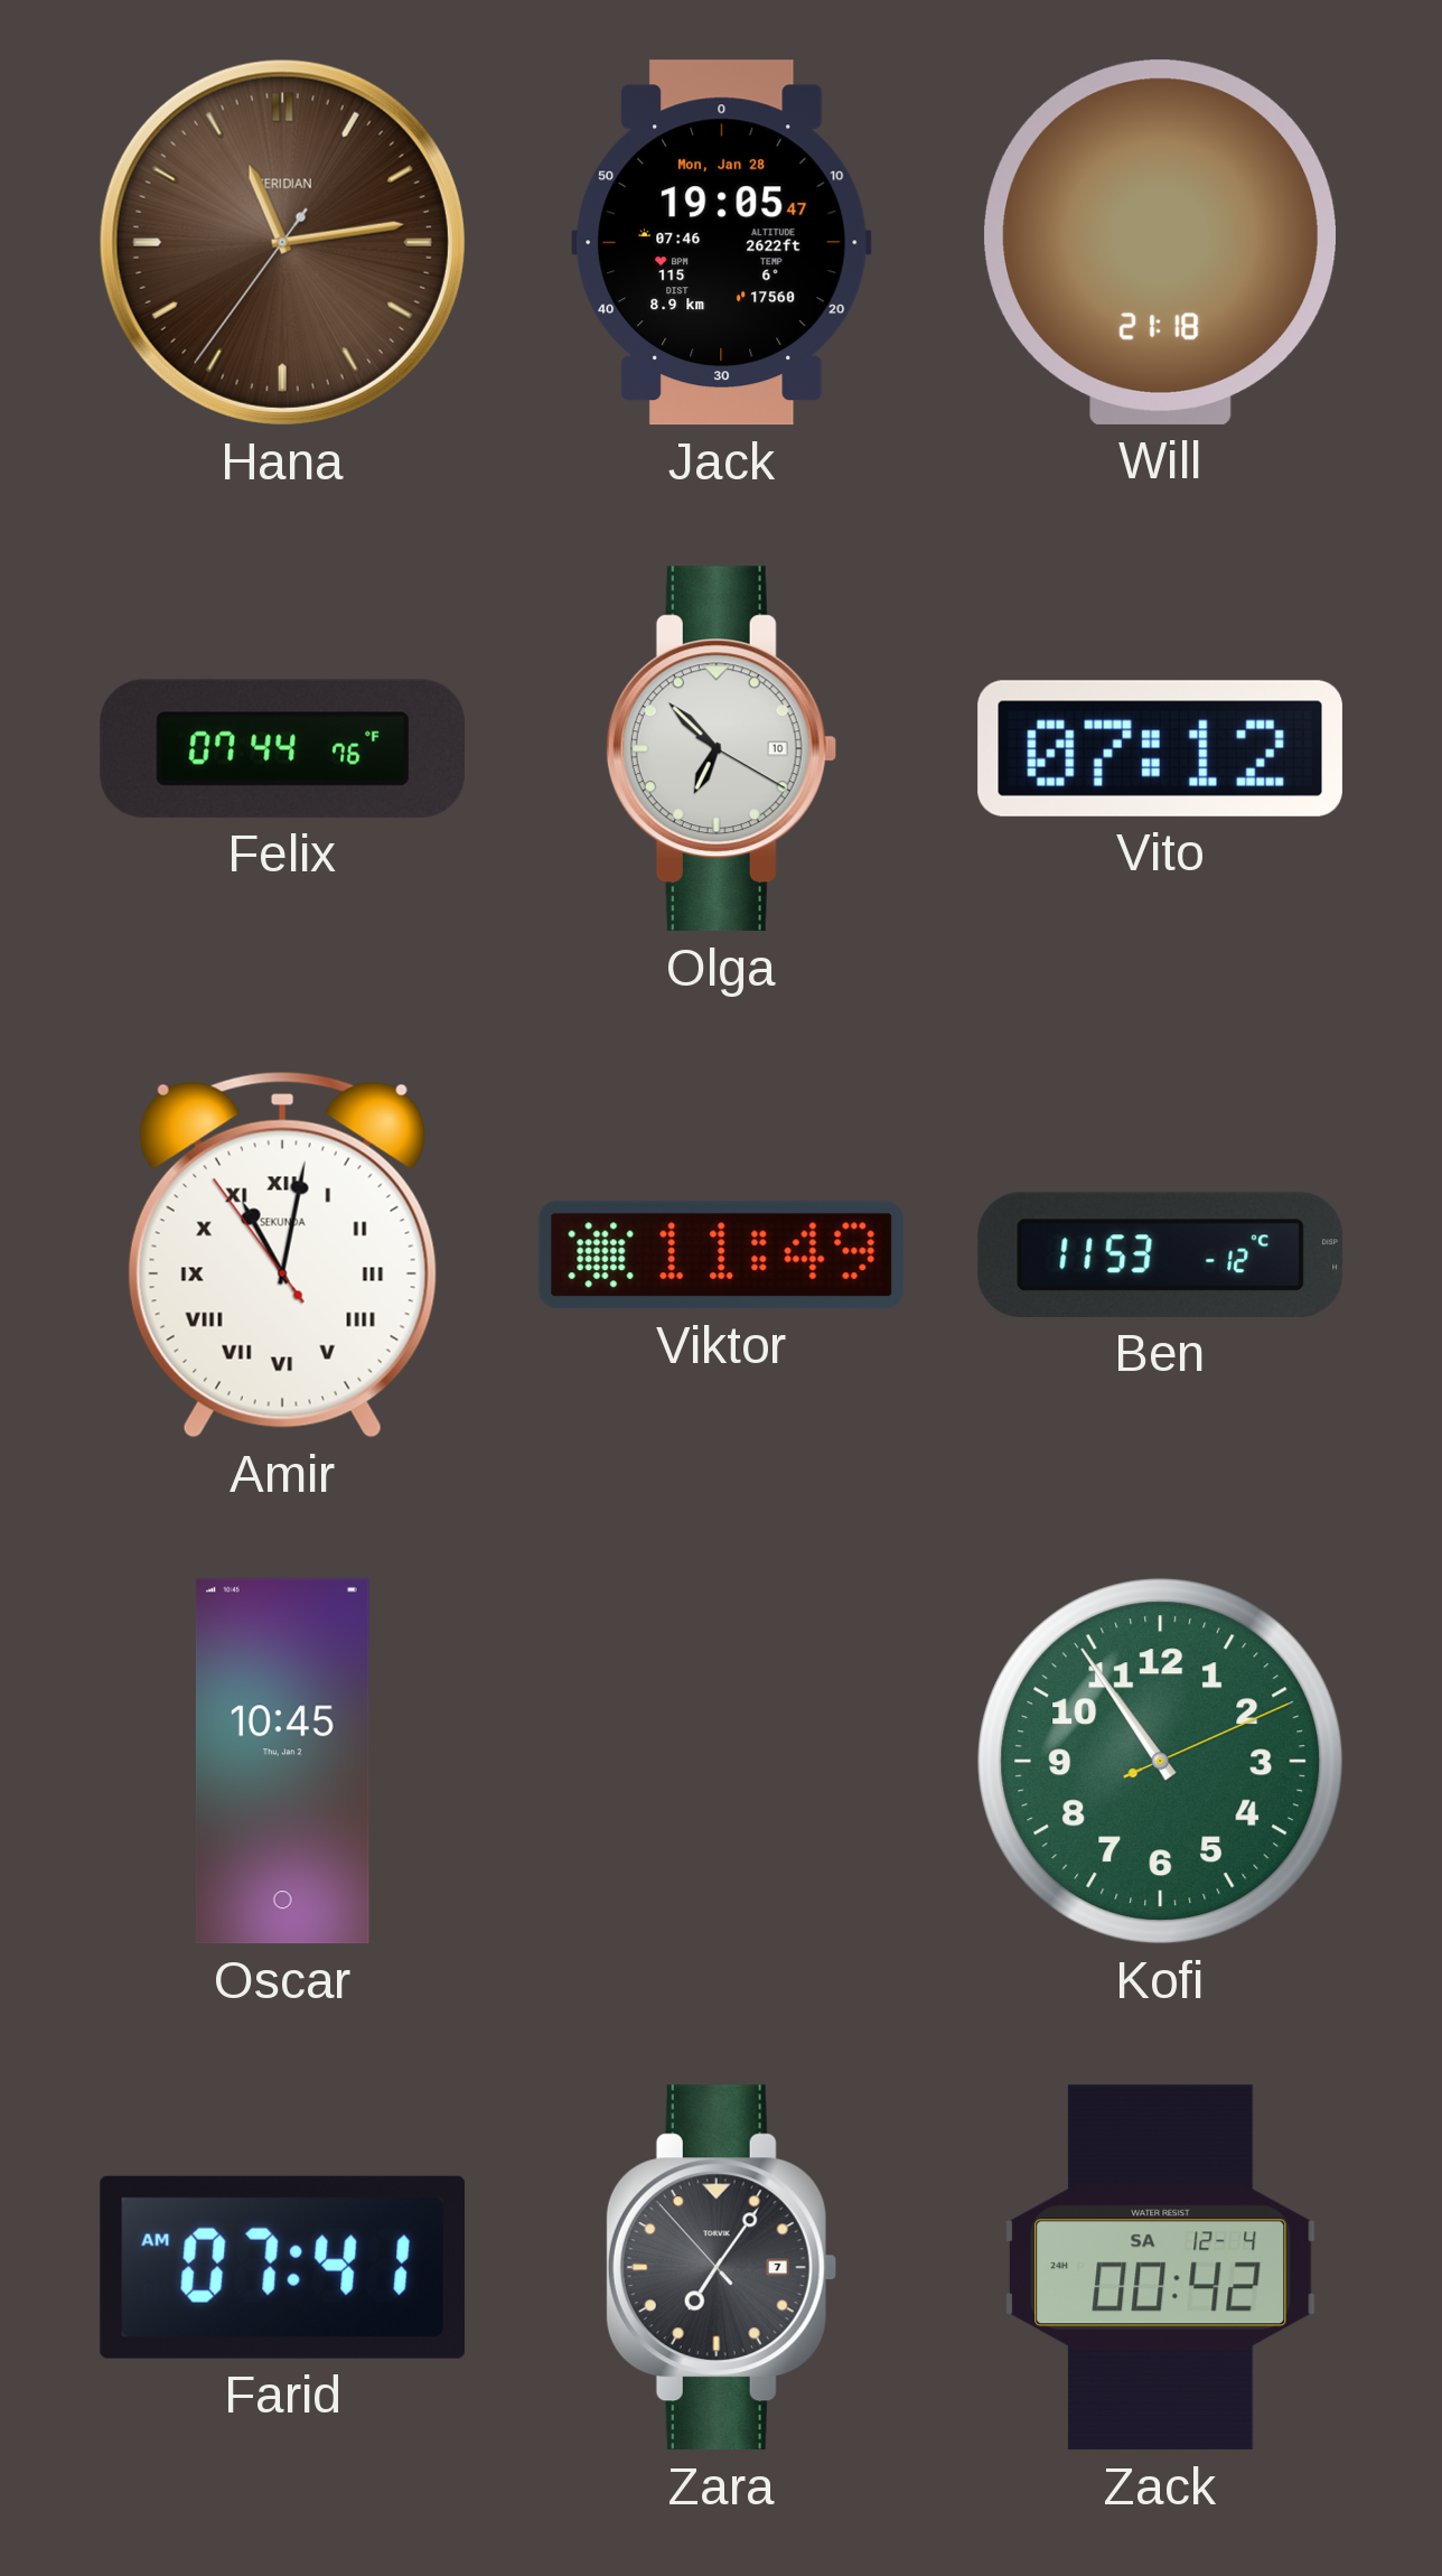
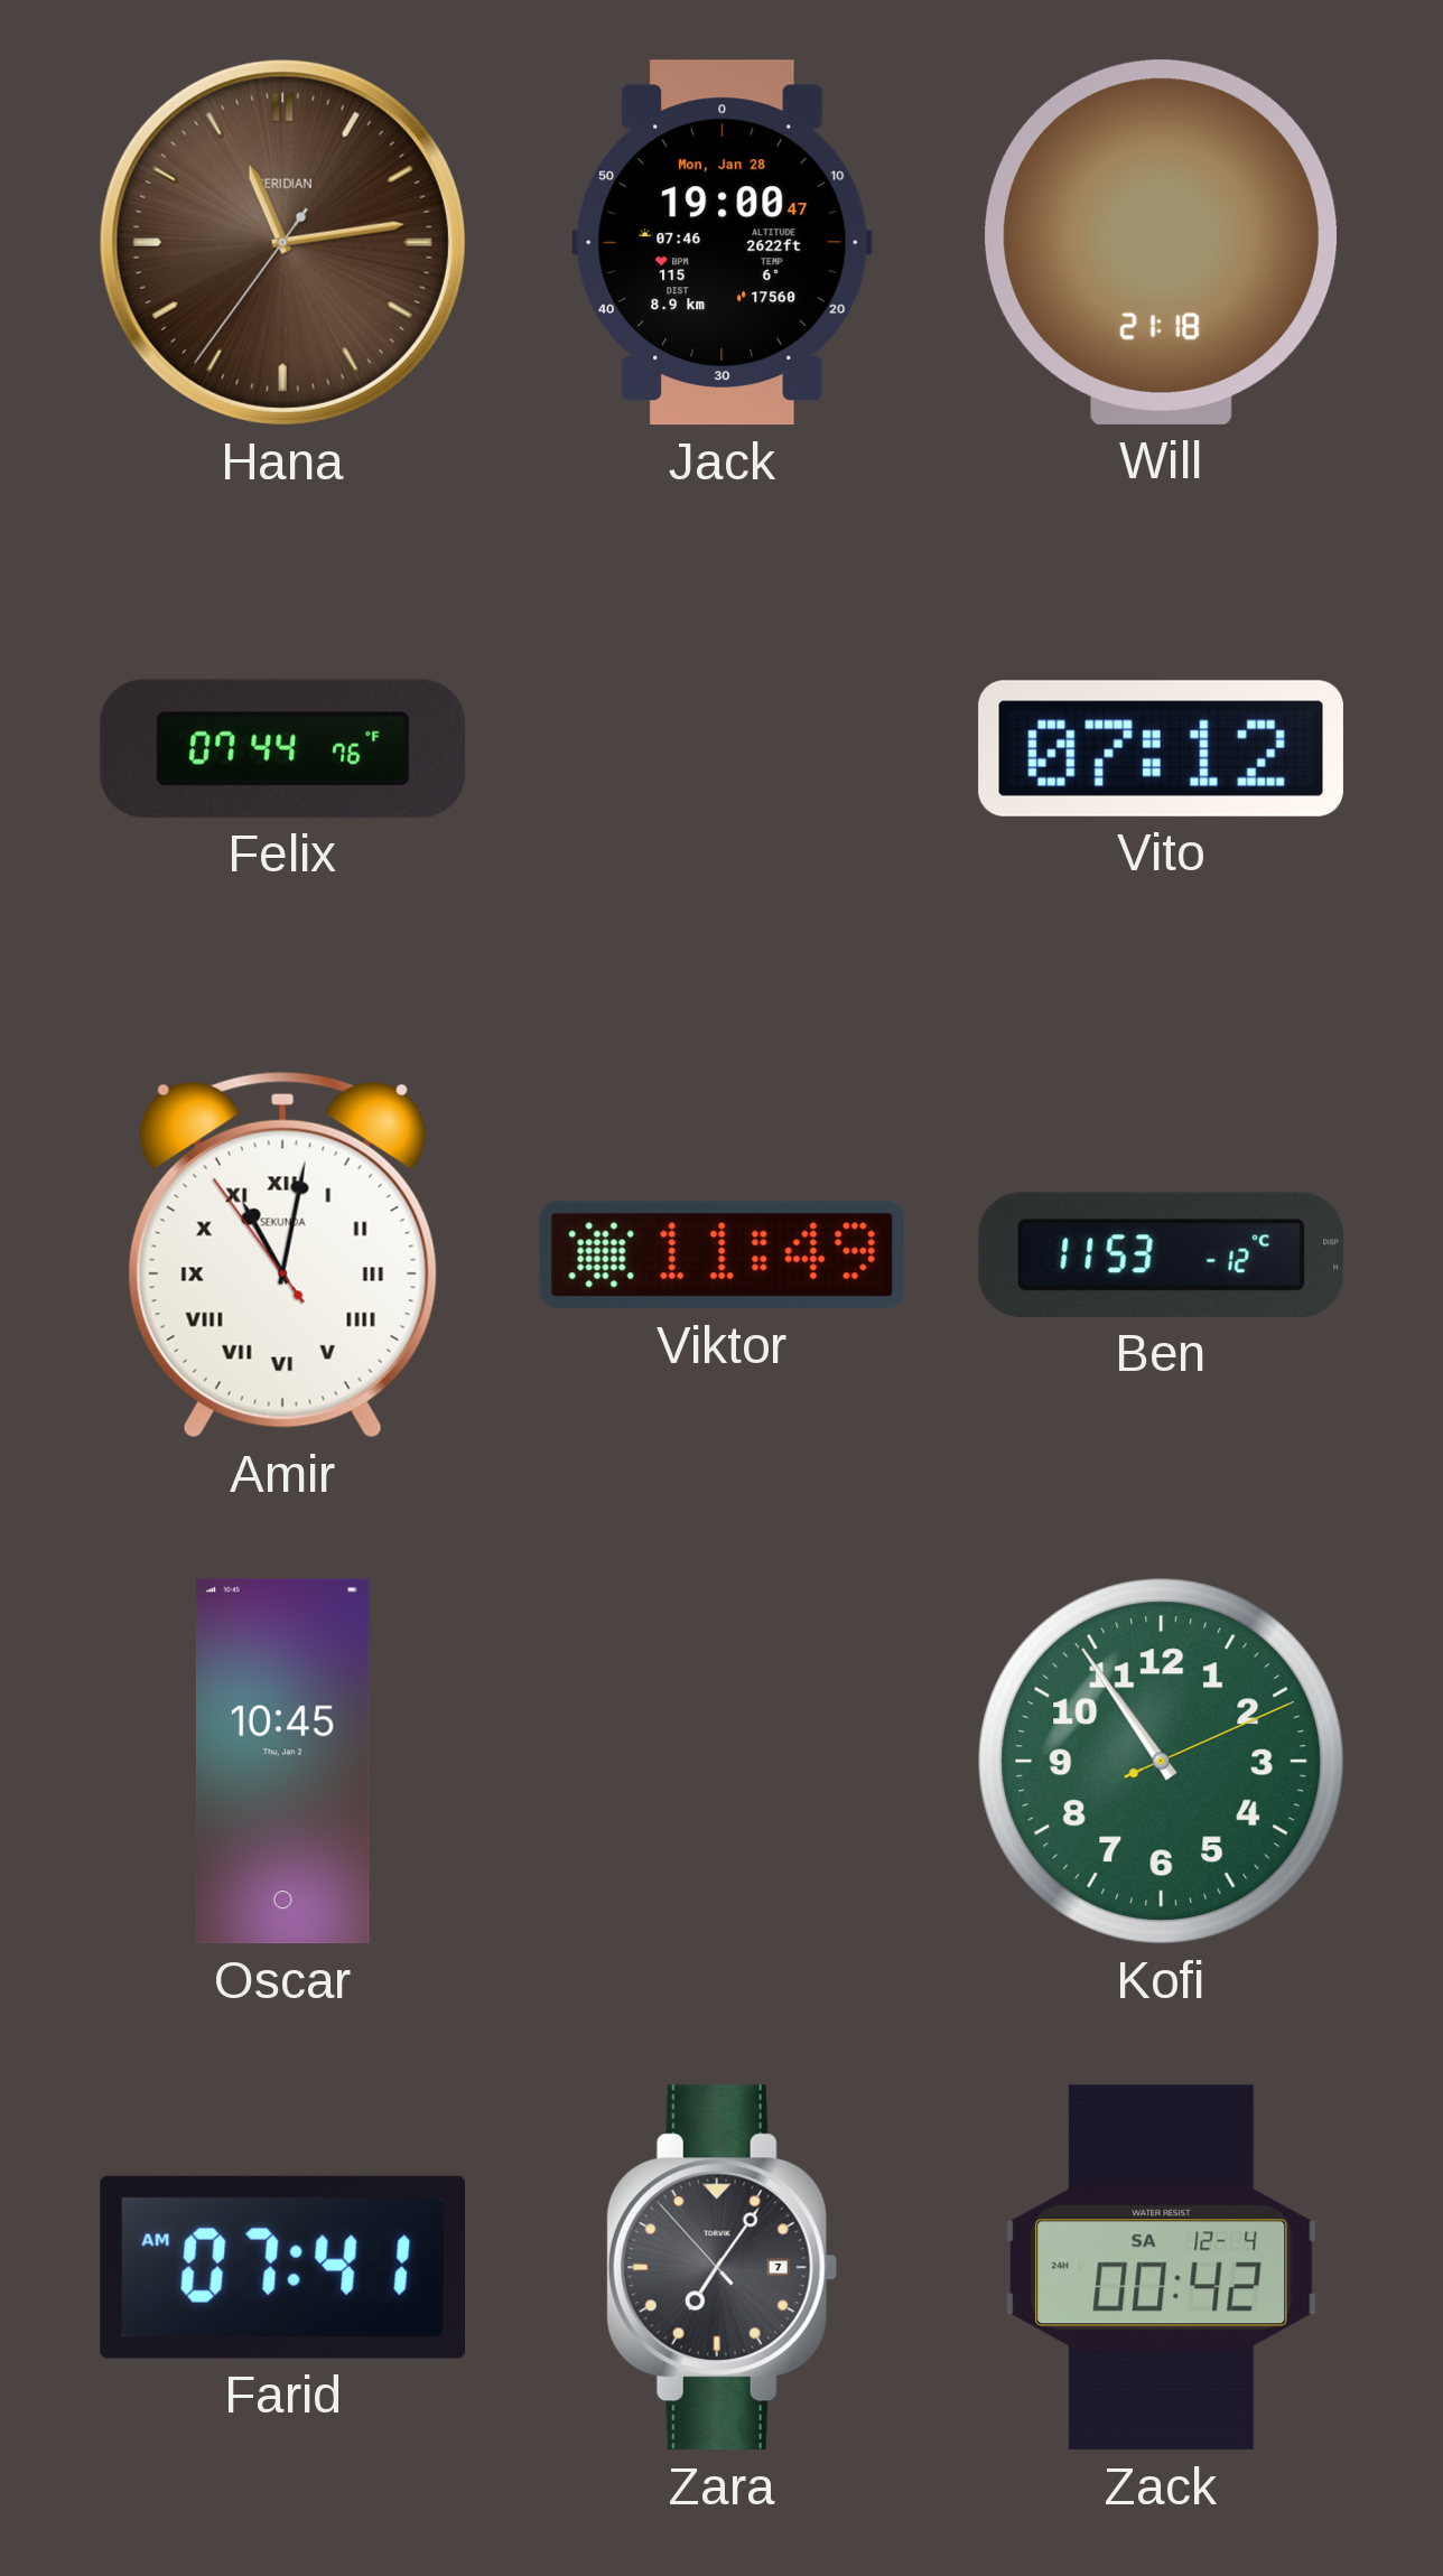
Jack: 19:05 -> 19:00
Olga: 6:52 -> none
